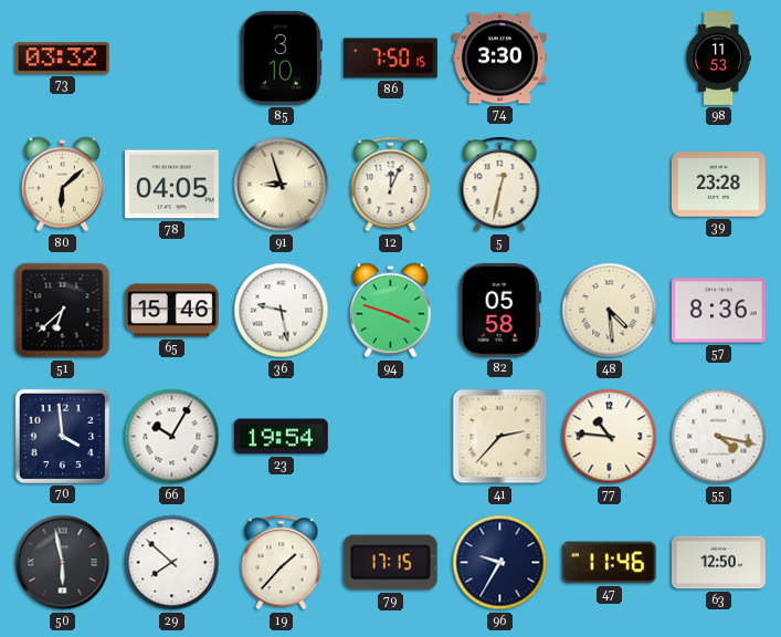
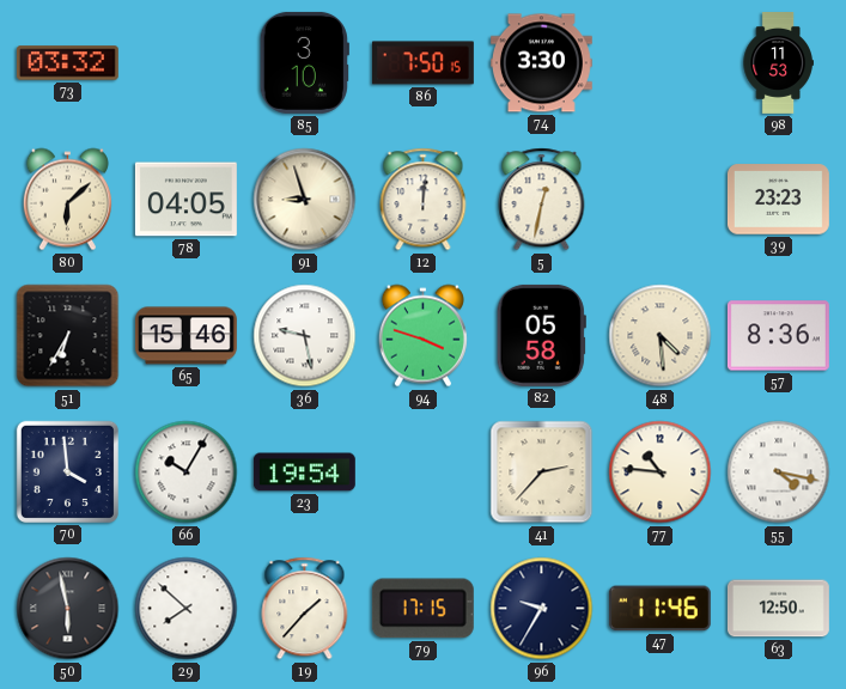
12: 12:04 -> 12:01
39: 23:28 -> 23:23
51: 6:38 -> 6:35
